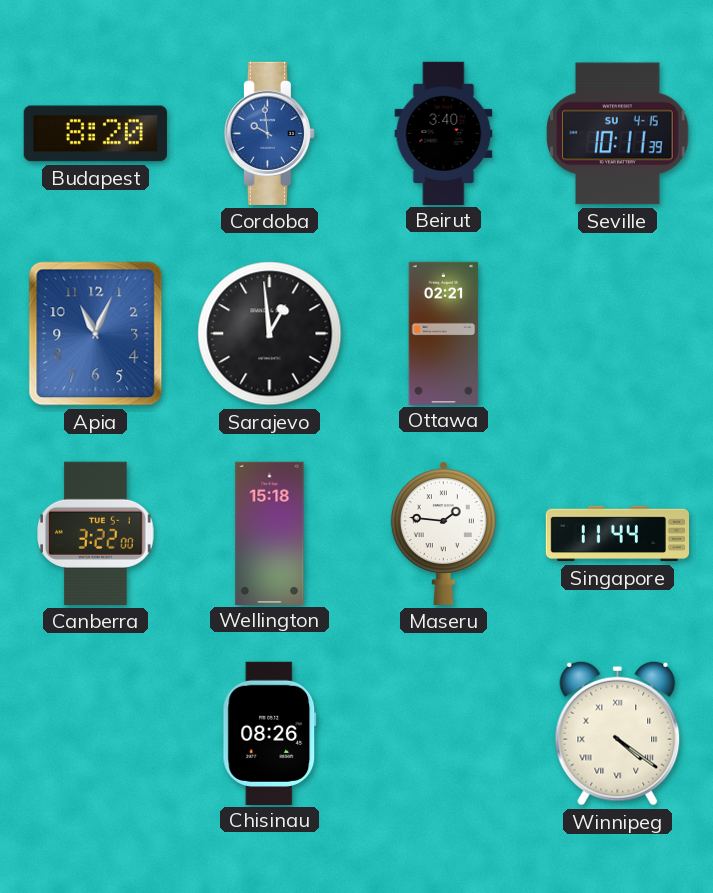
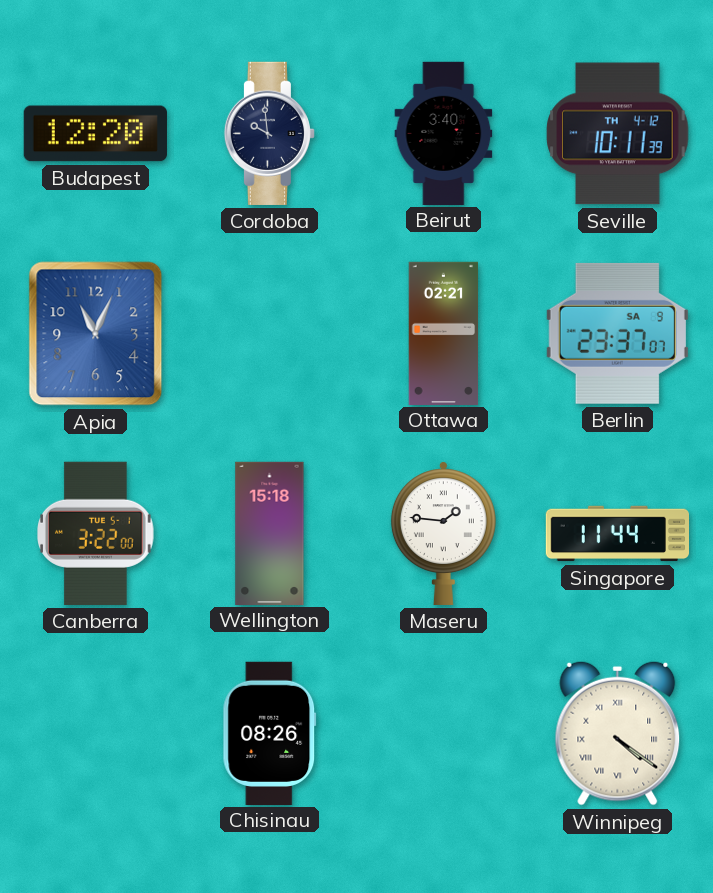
Budapest: 8:20 -> 12:20
Cordoba dial: blue -> navy
Seville date: SU 4-15 -> TH 4-12
Sarajevo: 12:59 -> none
Berlin: none -> 23:37
